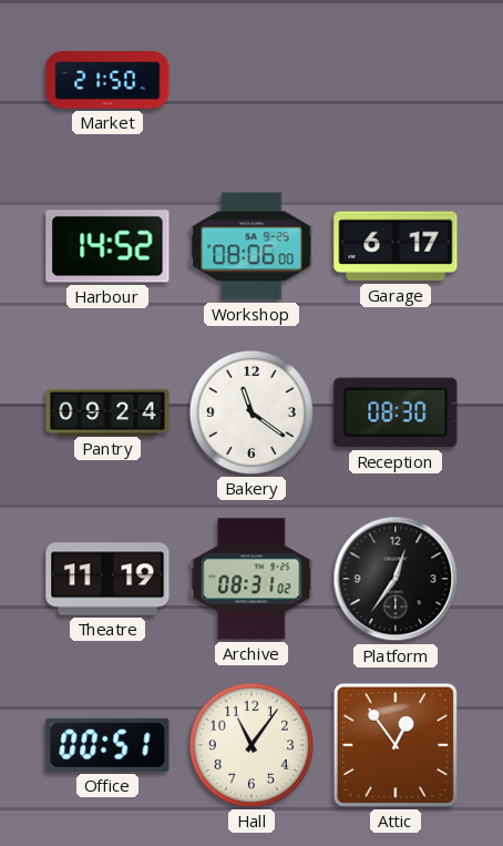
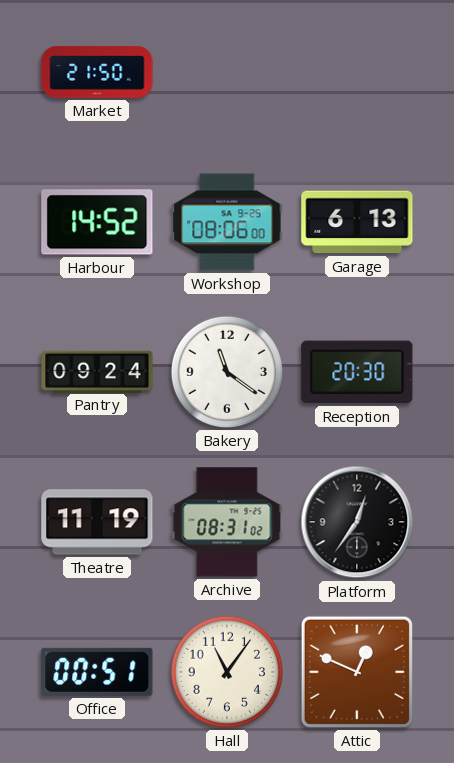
Garage: 6:17 -> 6:13
Reception: 08:30 -> 20:30
Attic: 12:54 -> 12:49
